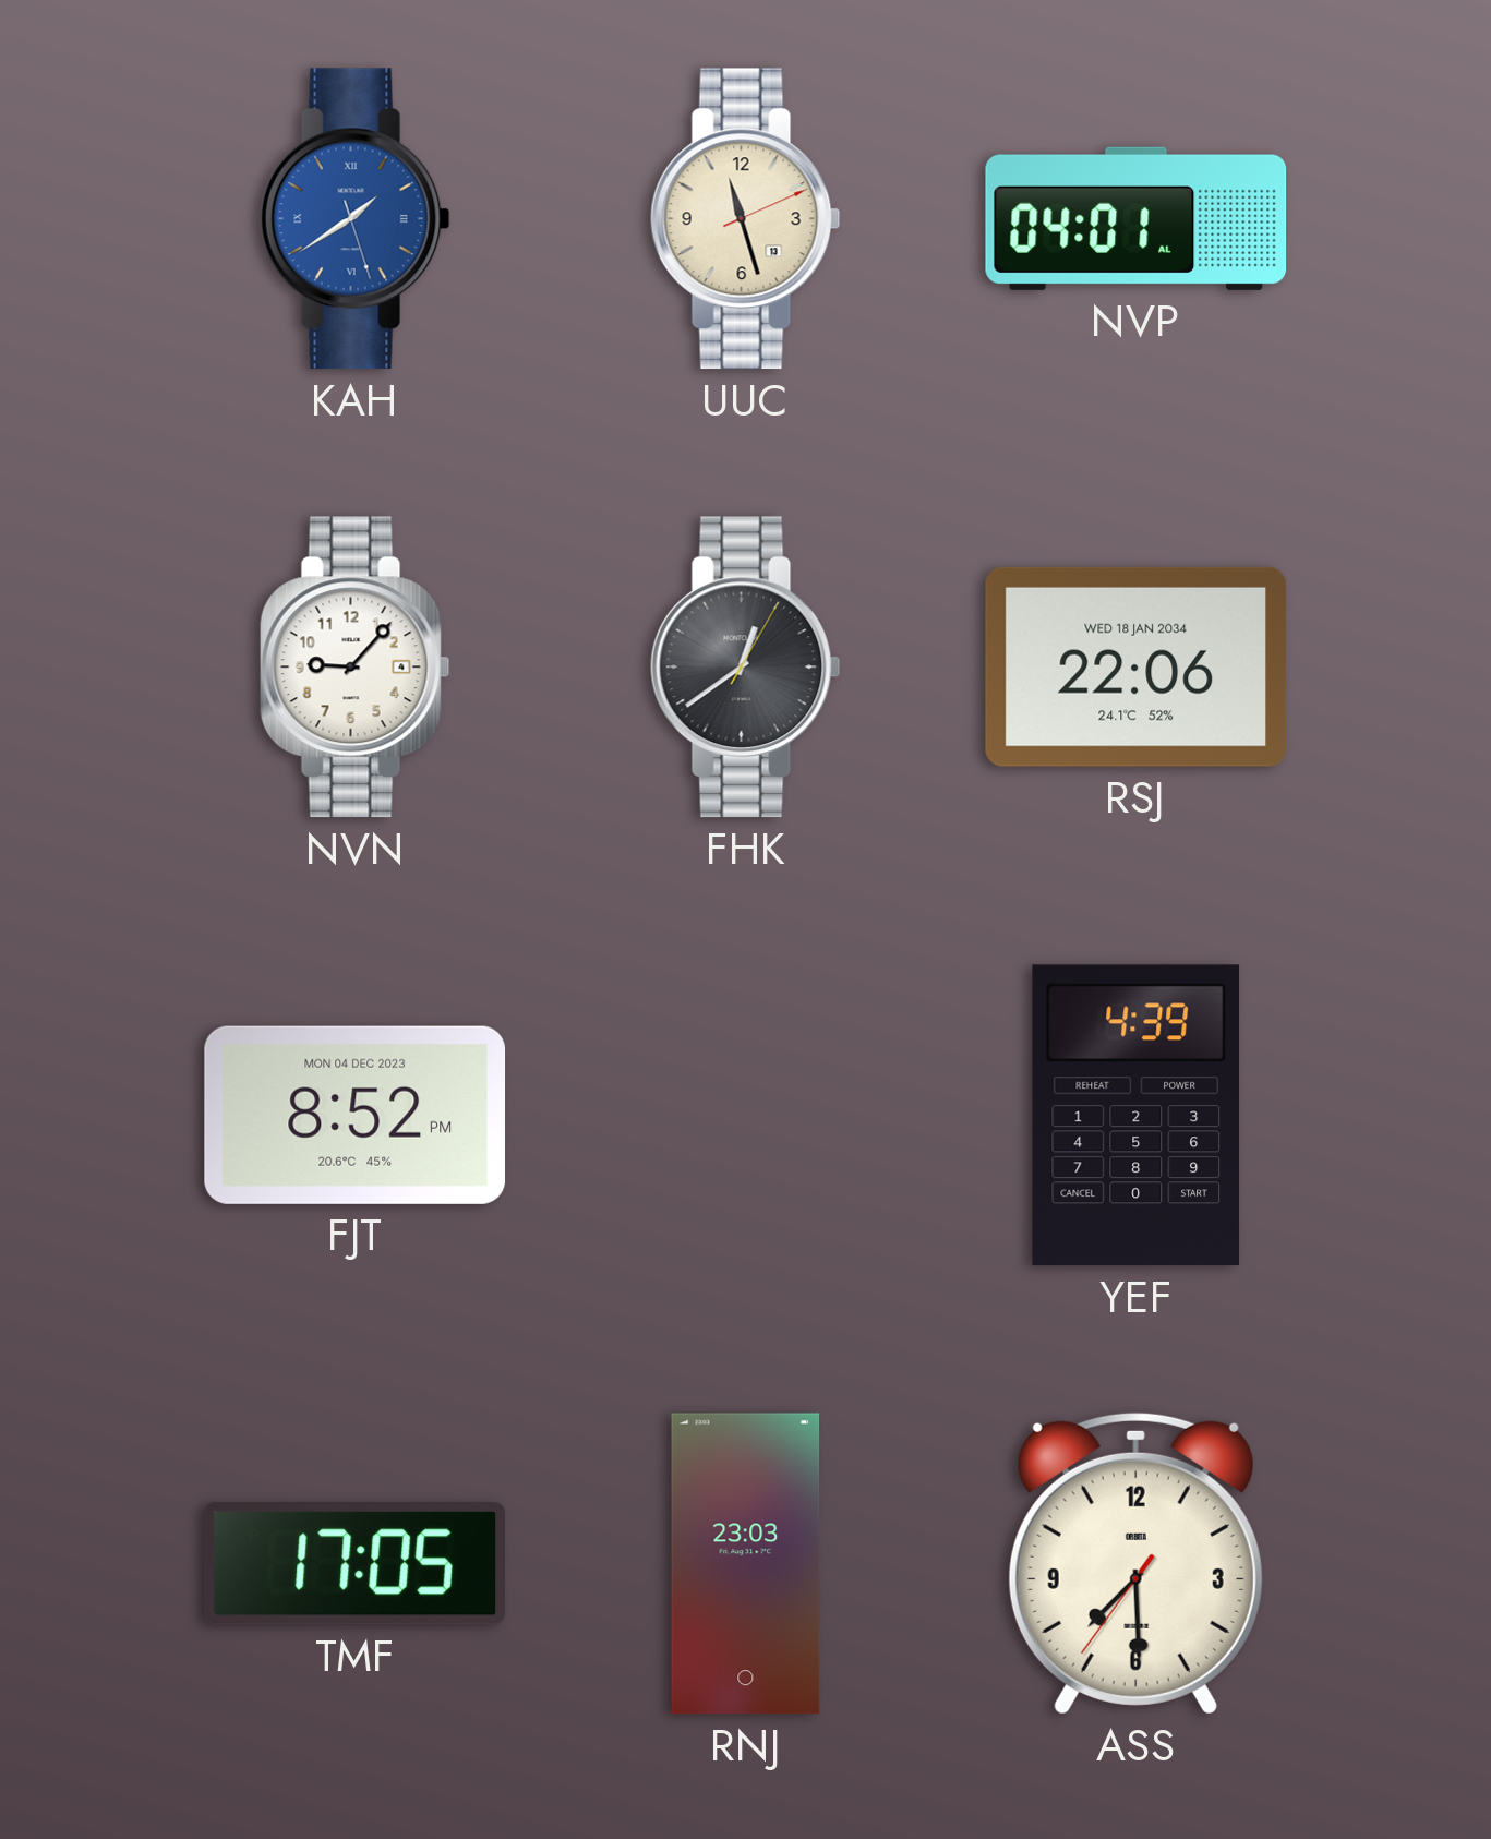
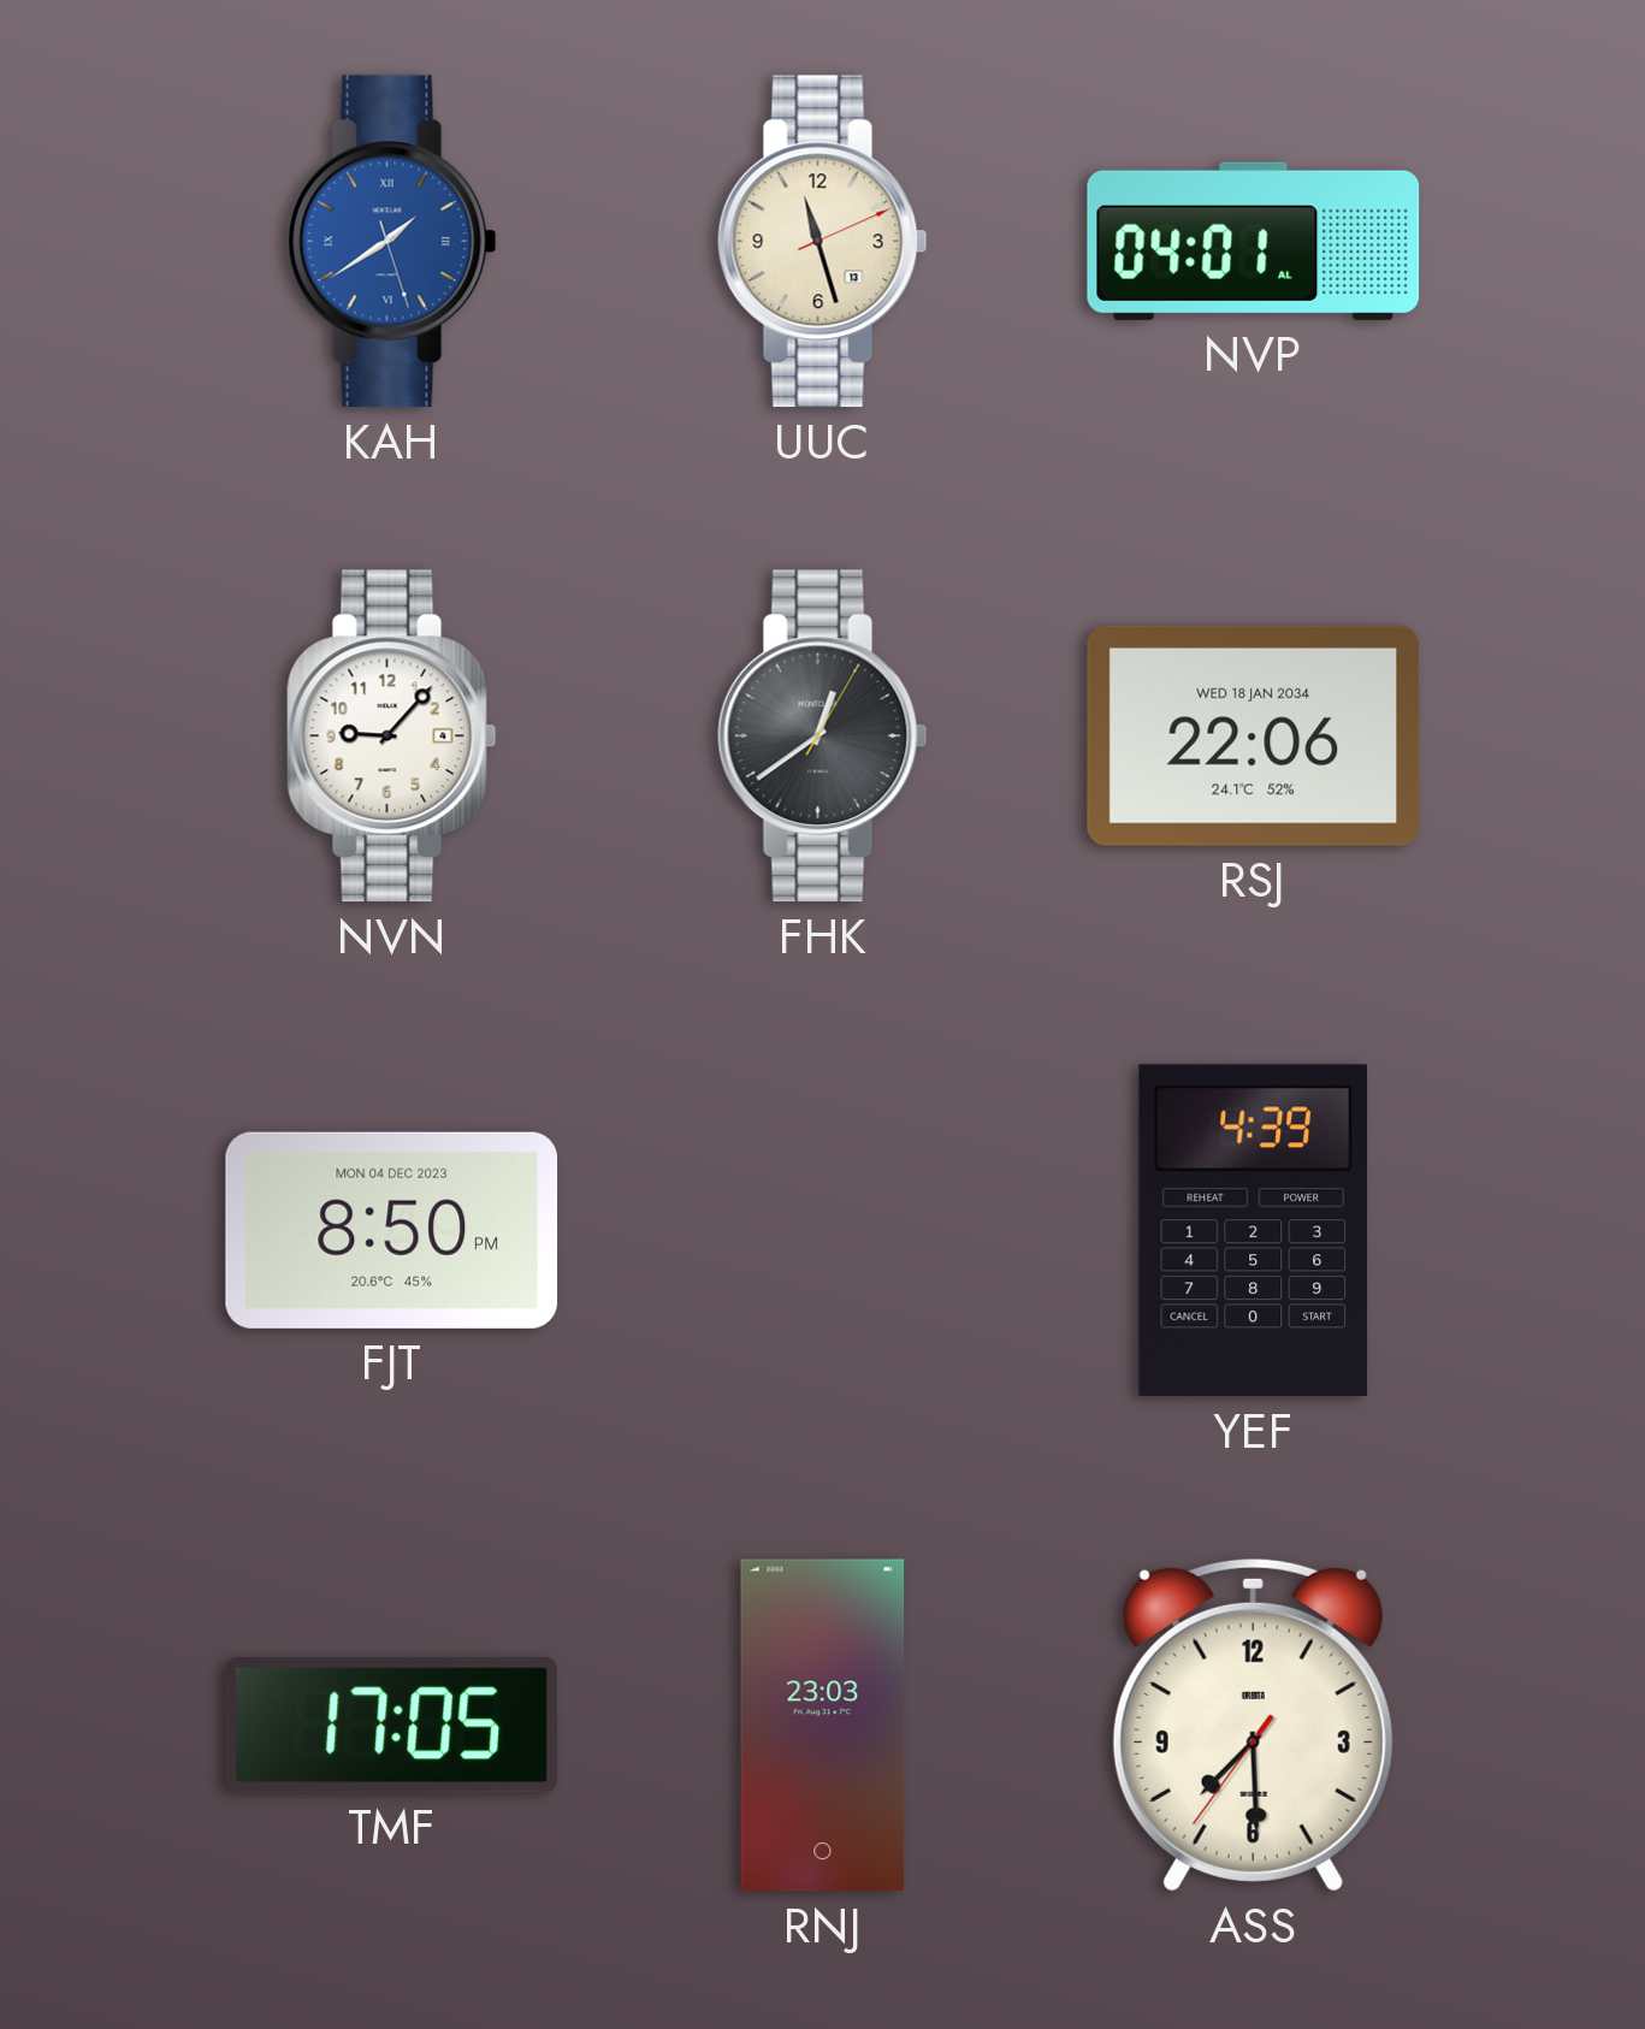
FJT: 8:52 -> 8:50
